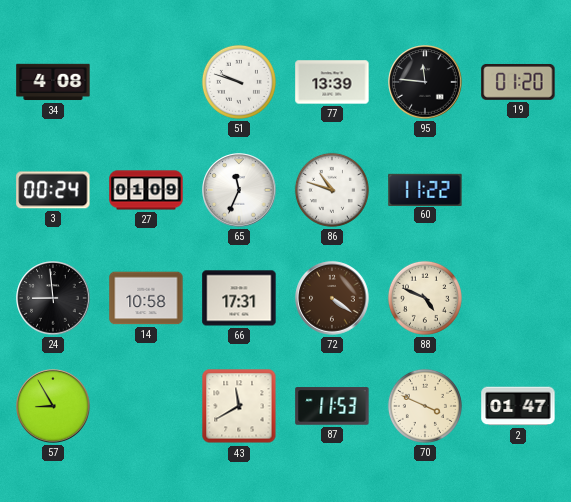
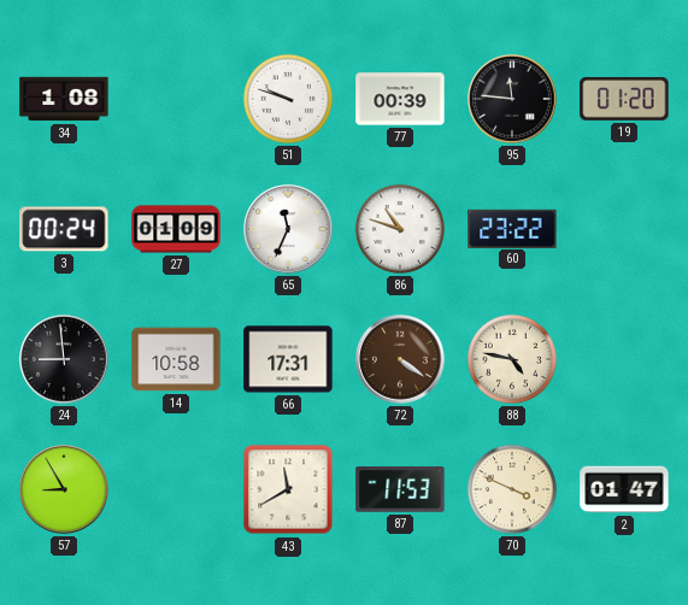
34: 4:08 -> 1:08
77: 13:39 -> 00:39
60: 11:22 -> 23:22
88: 4:49 -> 4:47
